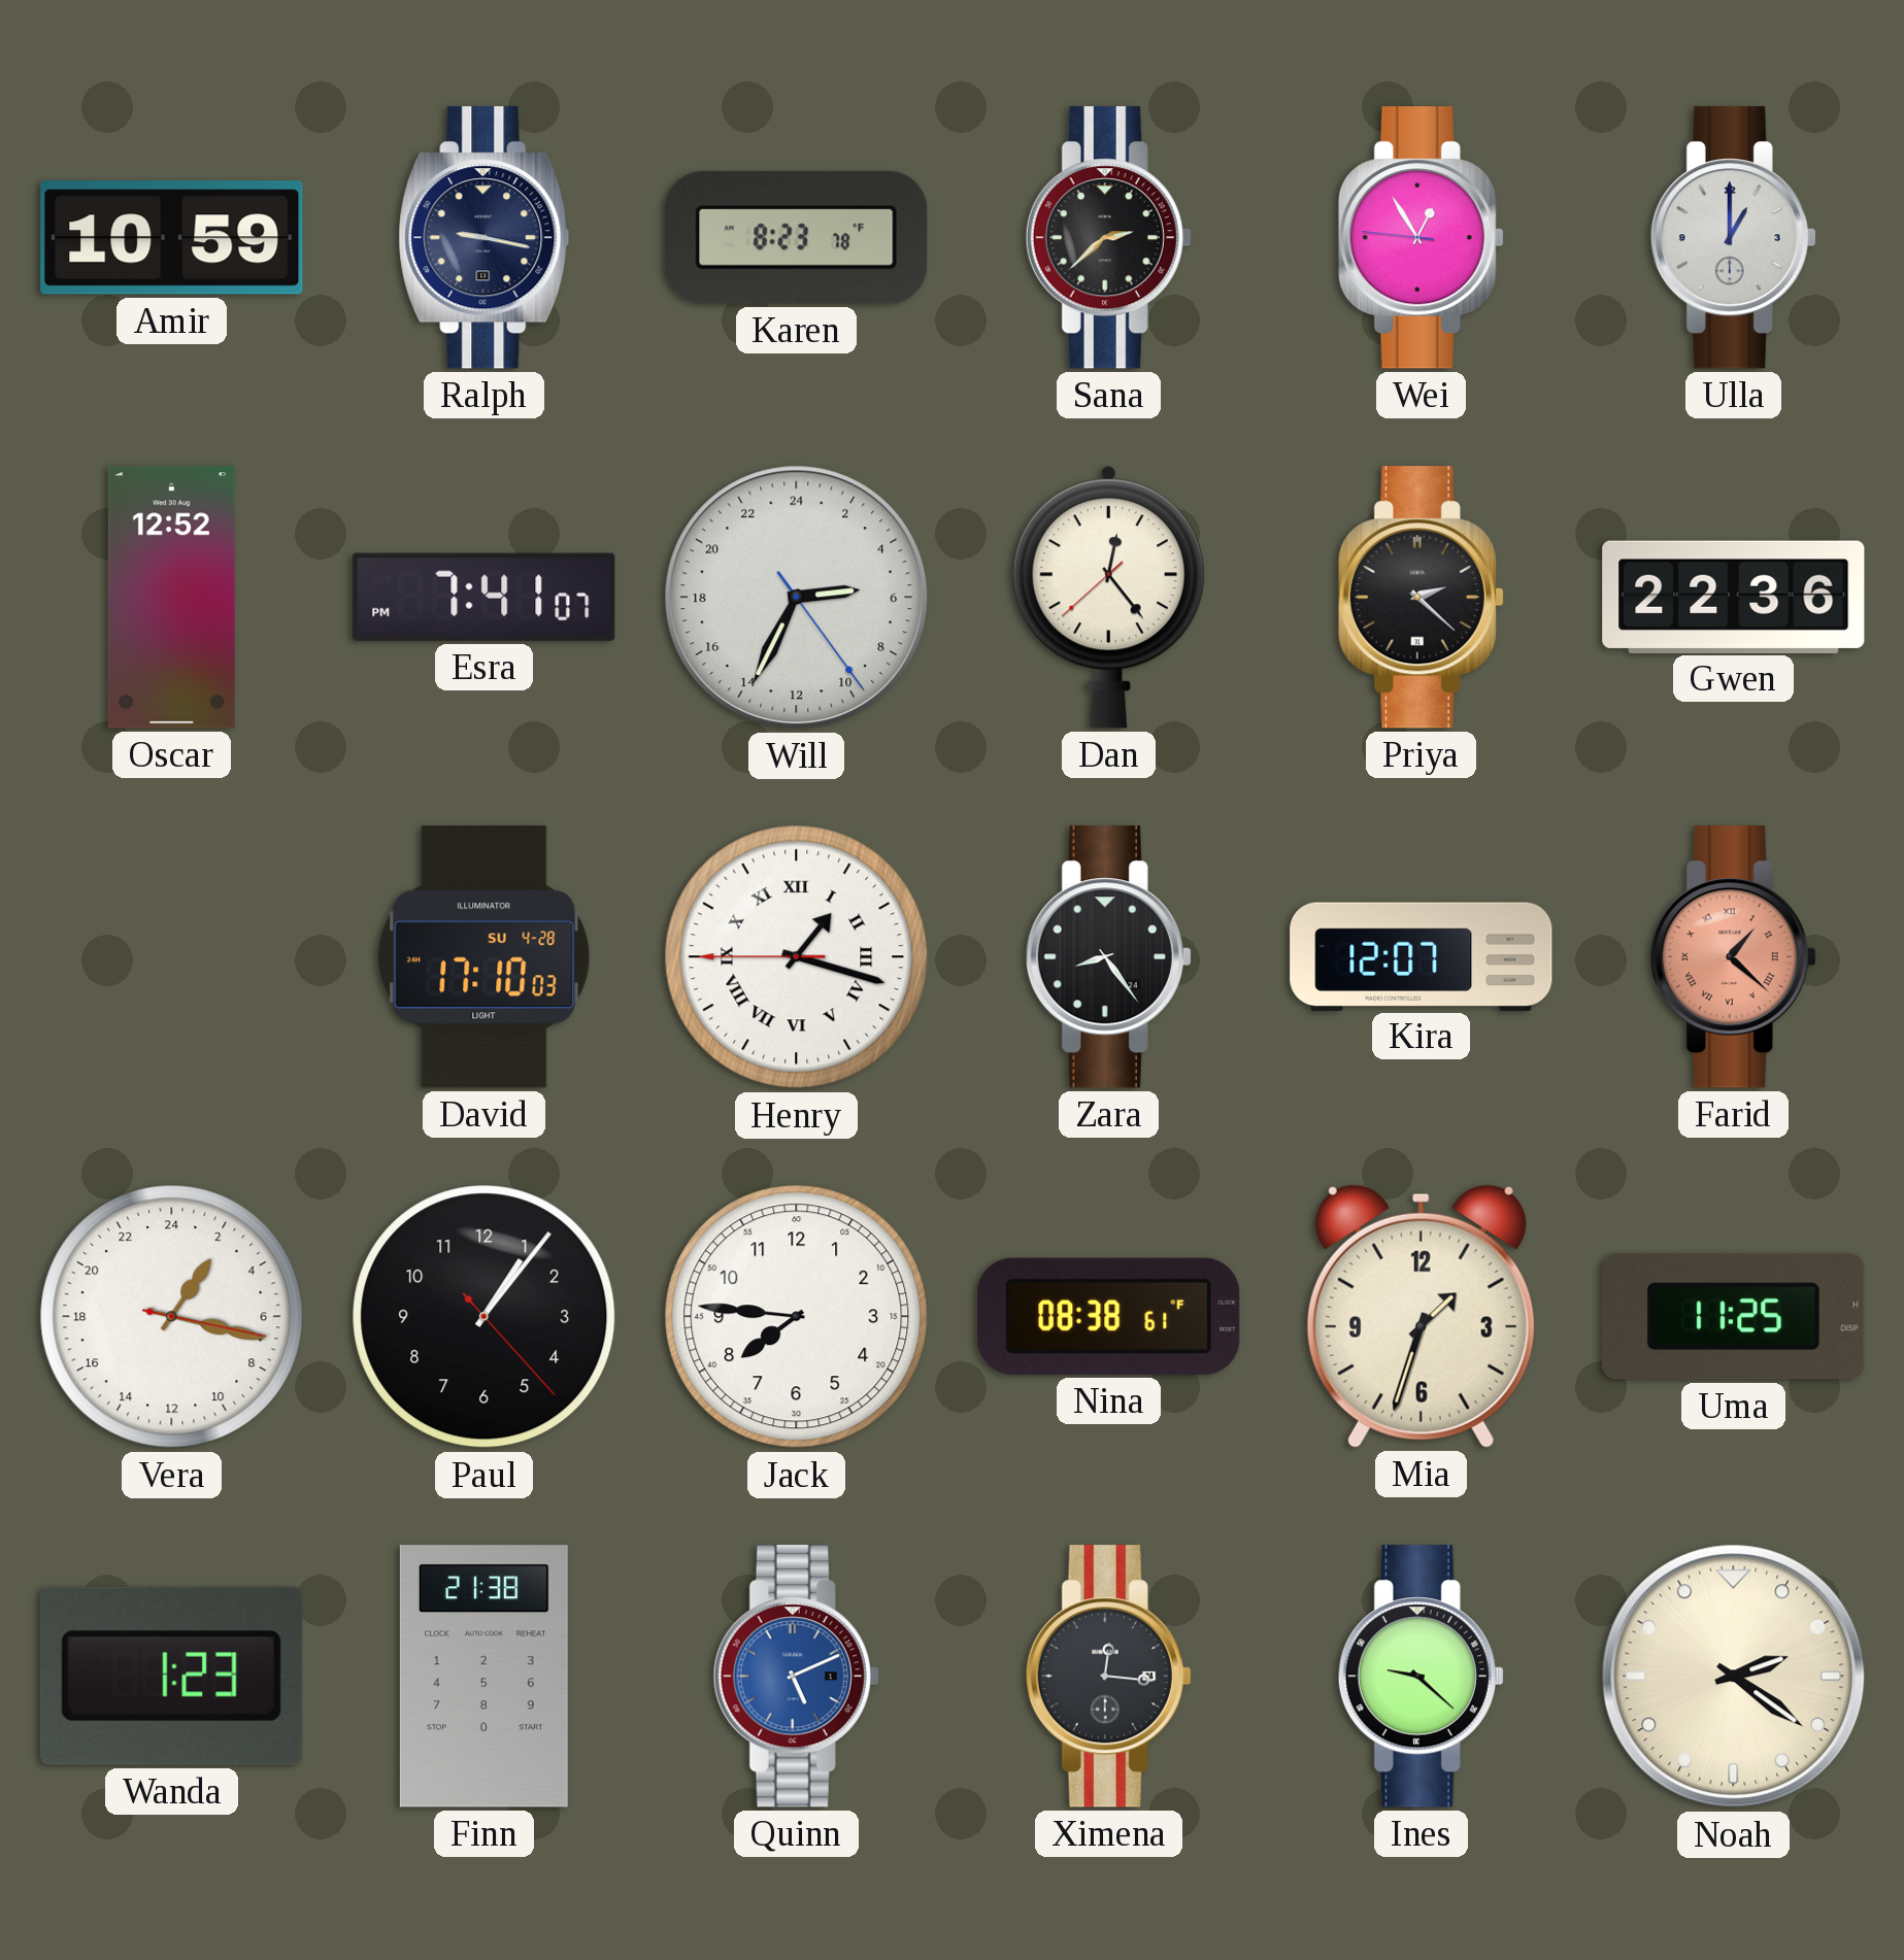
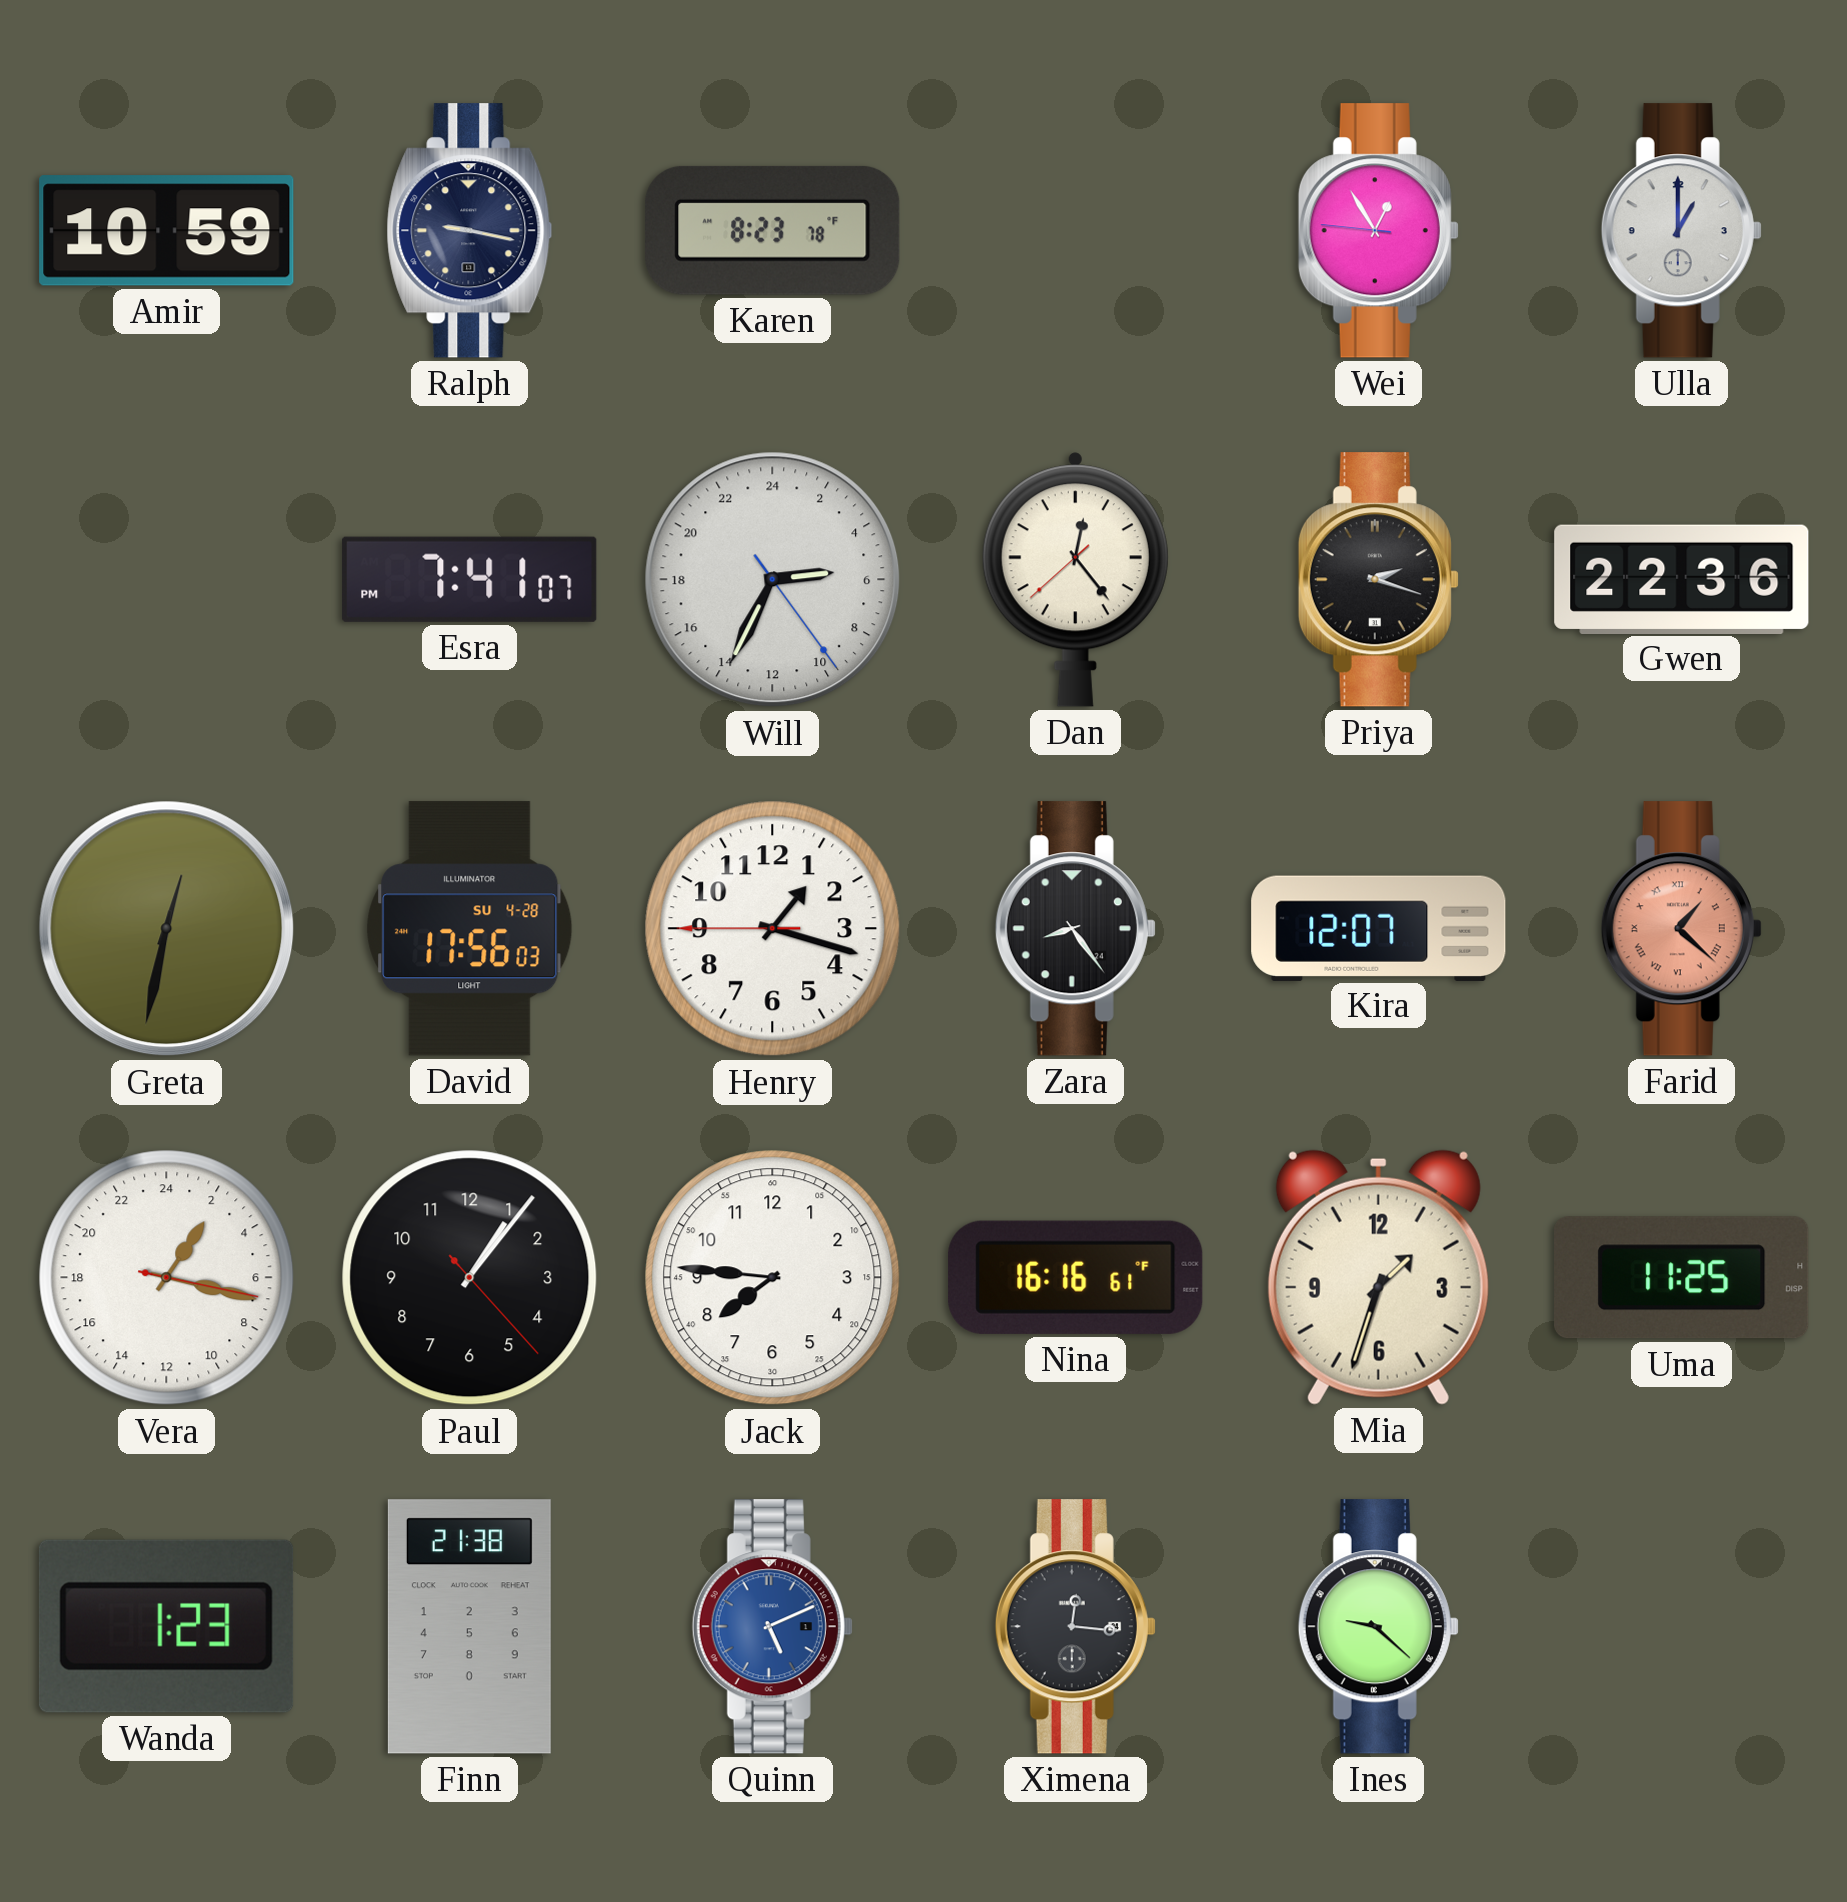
Sana: 2:38 -> none
Oscar: 12:52 -> none
Priya: 2:22 -> 2:18
Greta: none -> 12:32
David: 17:10 -> 17:56
Henry numerals: Roman -> Arabic
Nina: 08:38 -> 16:16
Noah: 2:21 -> none
